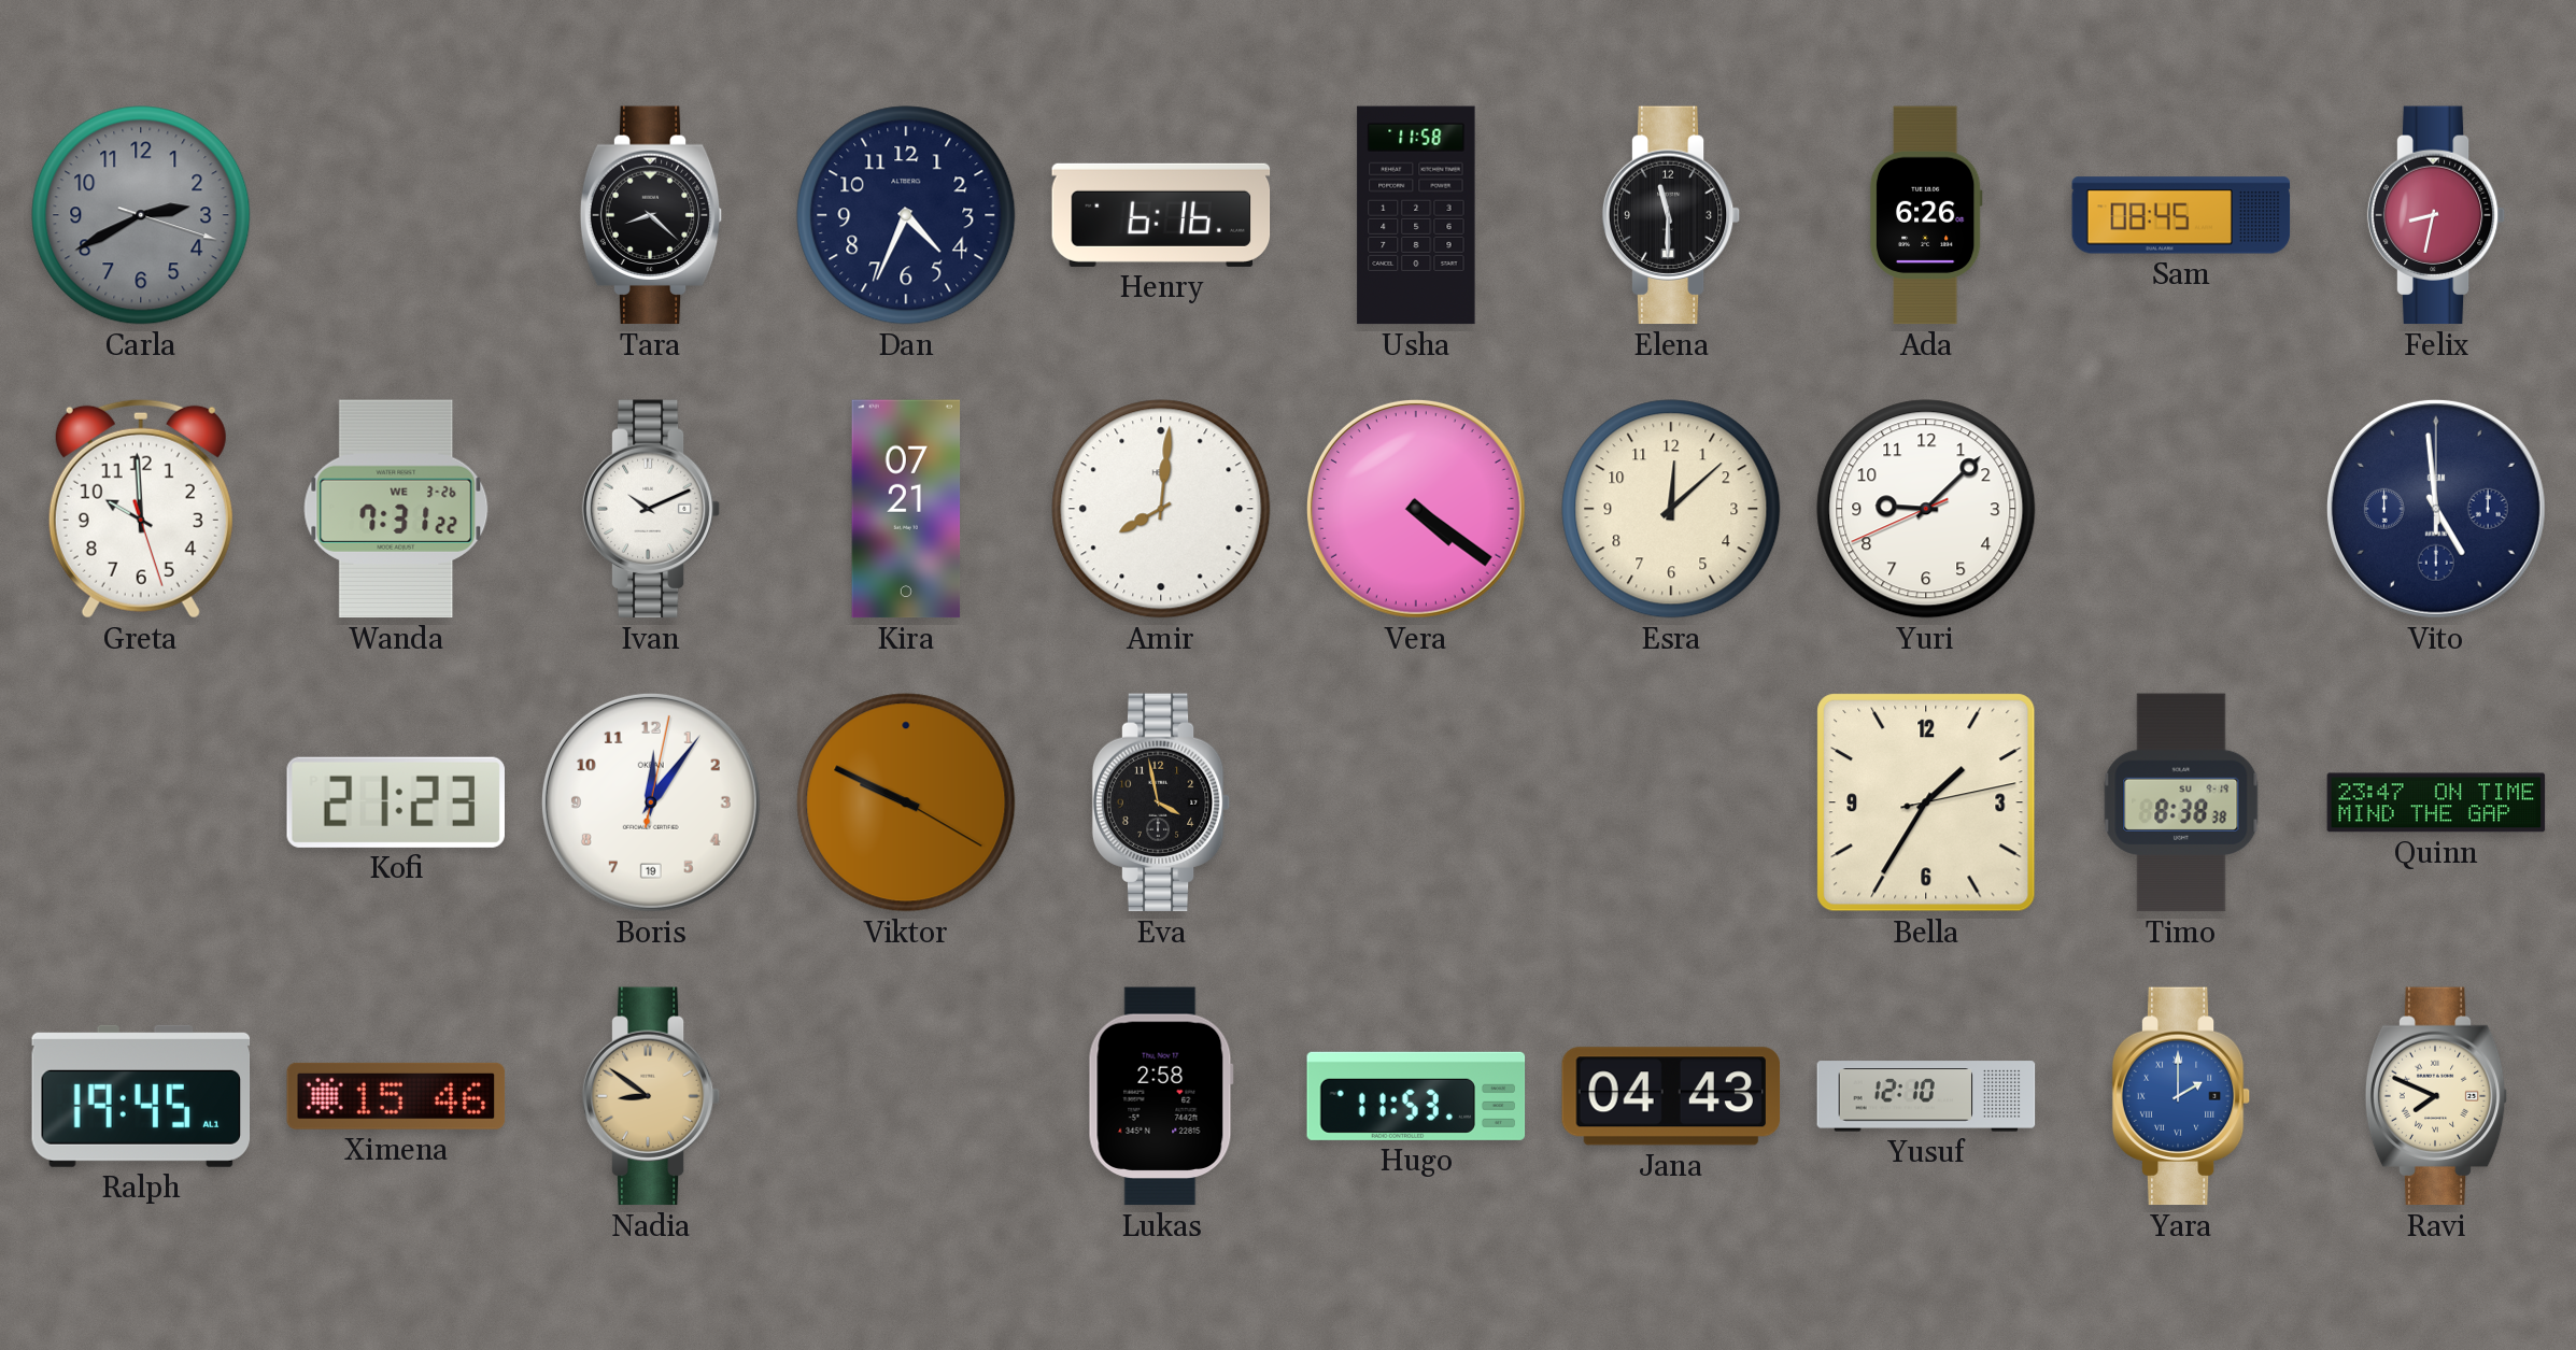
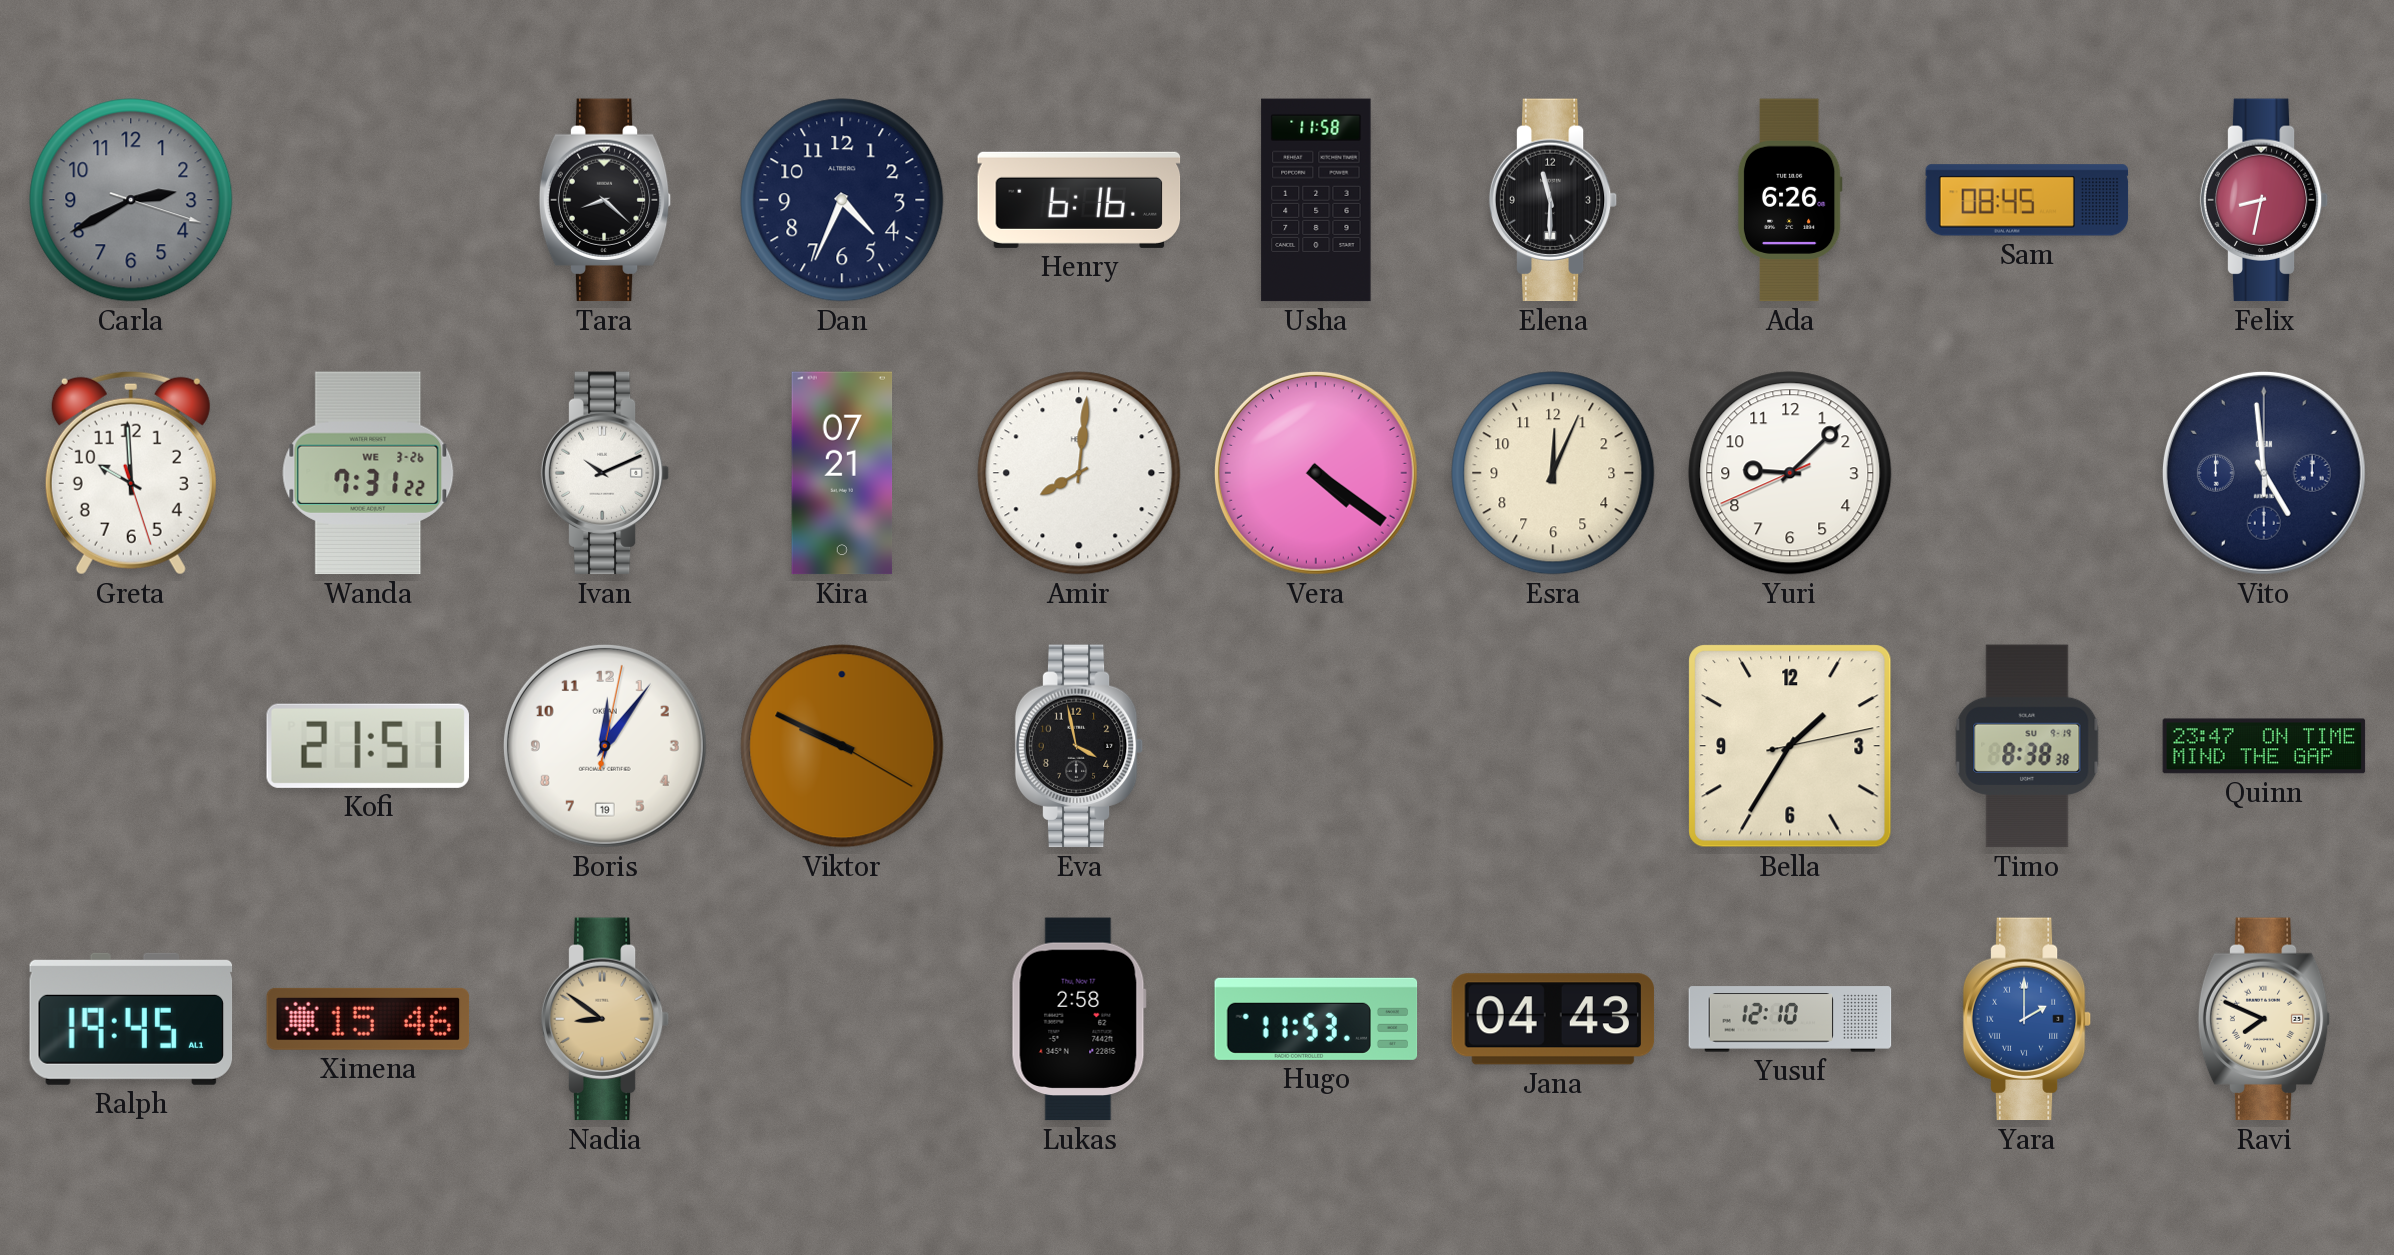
Esra: 12:08 -> 12:04
Kofi: 21:23 -> 21:51
